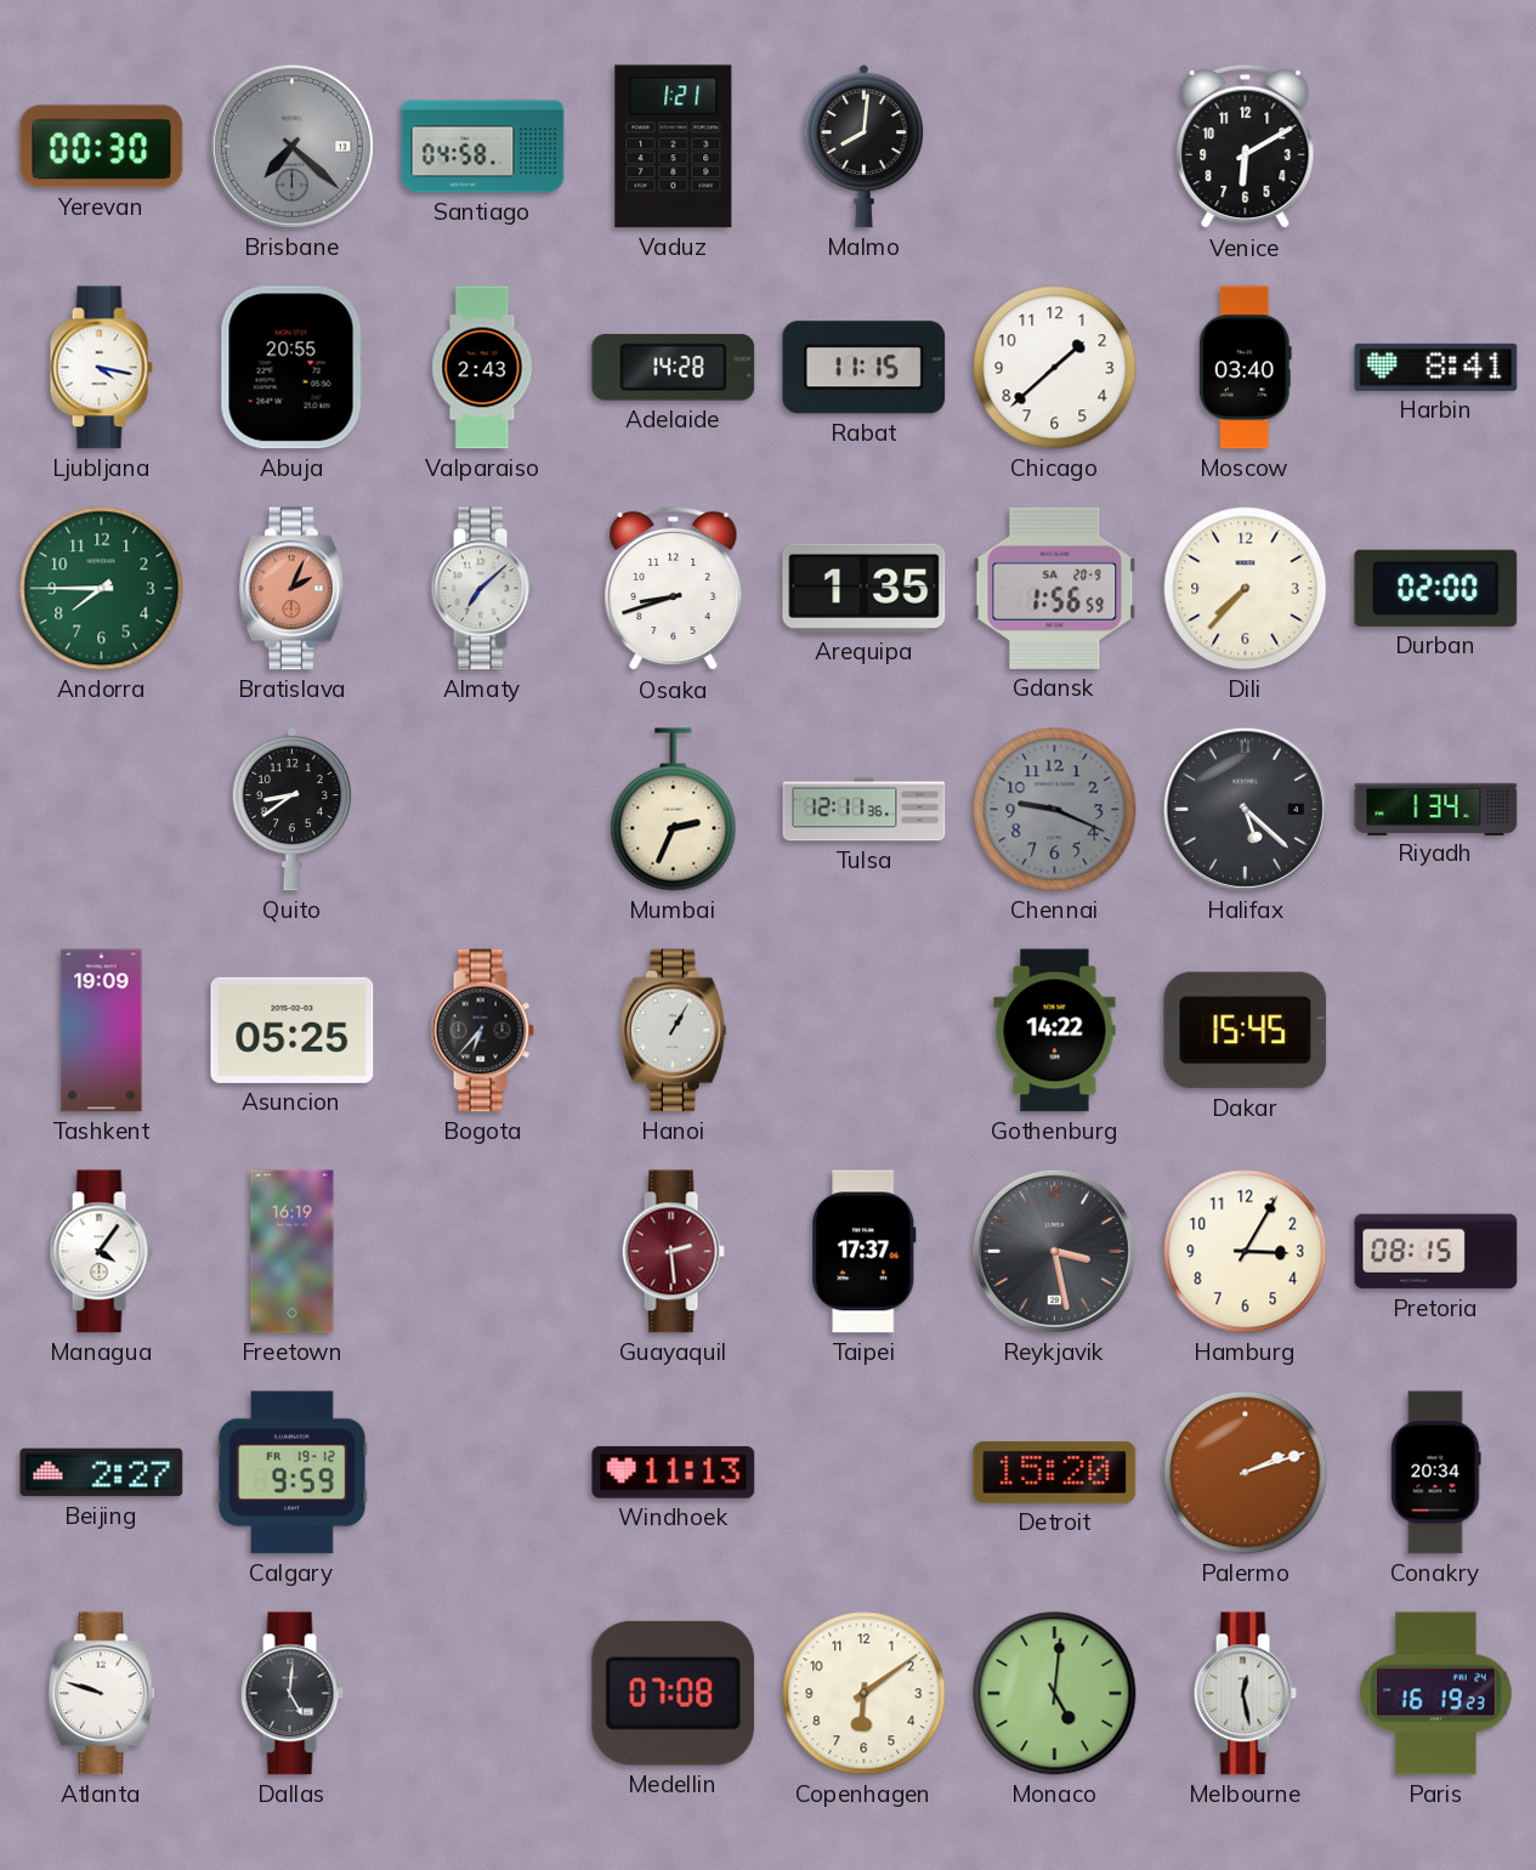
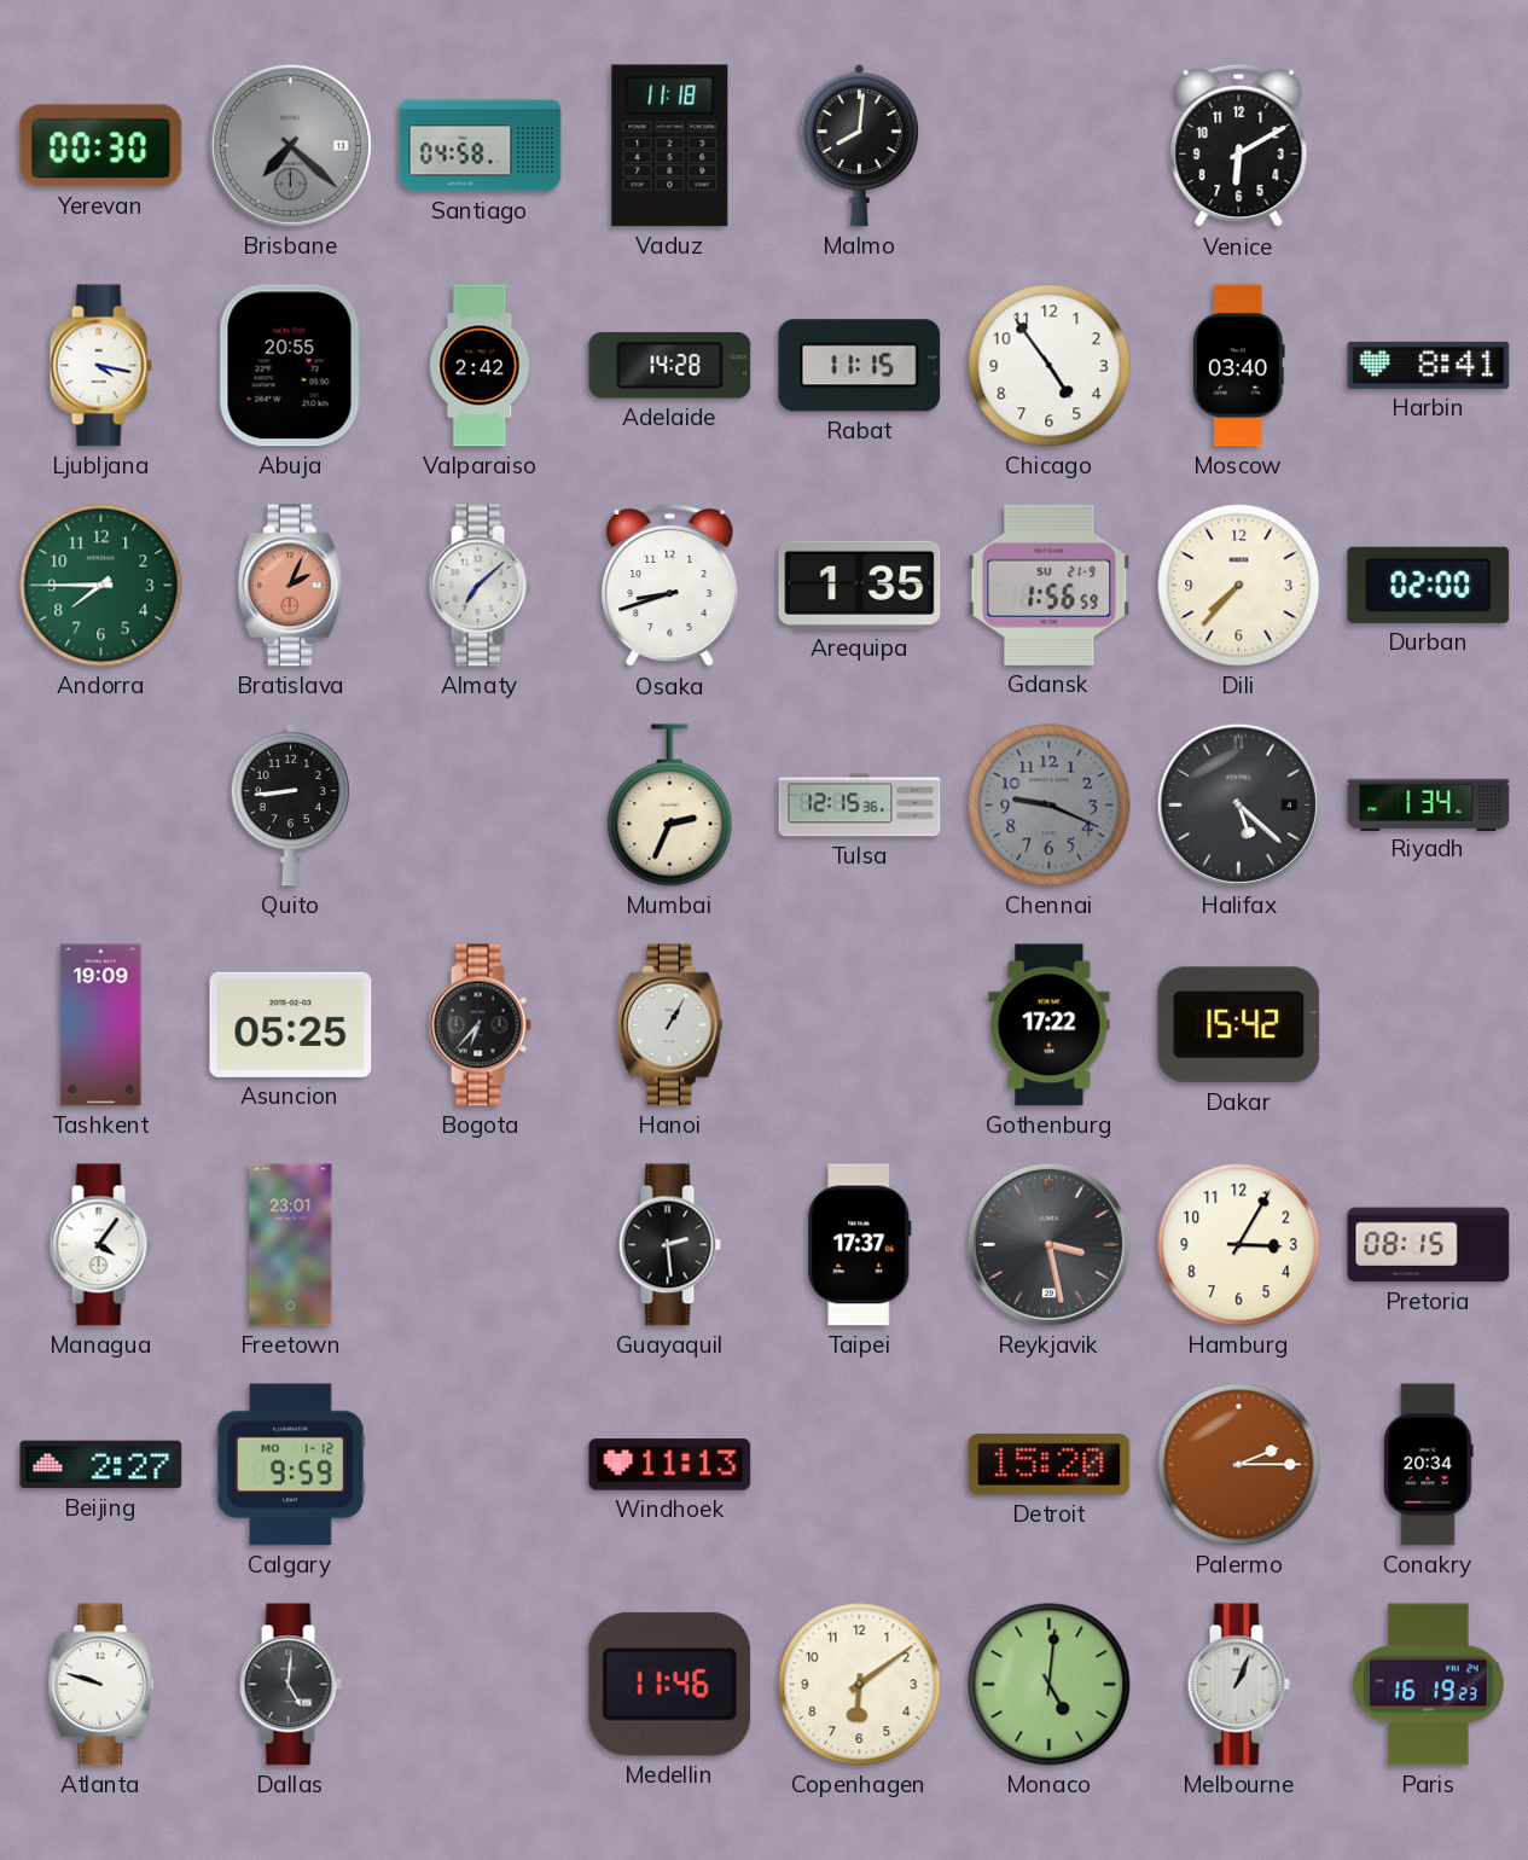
Vaduz: 1:21 -> 11:18
Valparaiso: 2:43 -> 2:42
Chicago: 1:38 -> 4:54
Gdansk date: SA 20-9 -> SU 21-9
Quito: 8:39 -> 8:44
Tulsa: 12:11 -> 12:15
Gothenburg: 14:22 -> 17:22
Dakar: 15:45 -> 15:42
Freetown: 16:19 -> 23:01
Guayaquil dial: burgundy -> black
Calgary date: FR 19-12 -> MO 1-12
Palermo: 2:12 -> 2:15
Medellin: 07:08 -> 11:46
Melbourne: 12:28 -> 1:04
